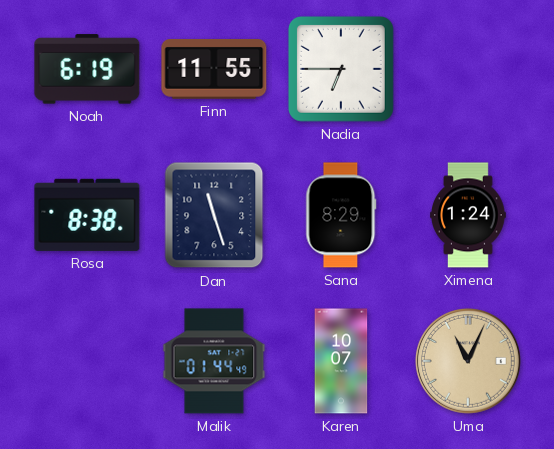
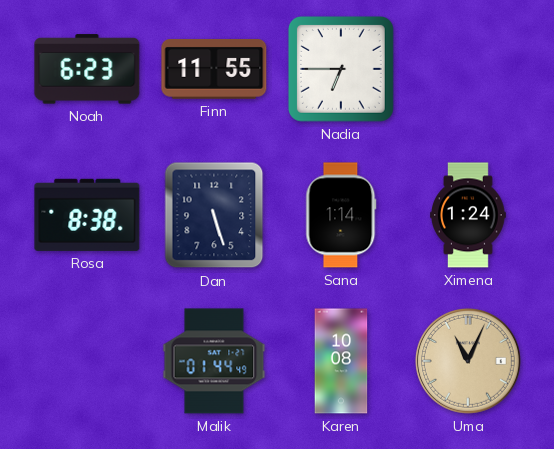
Noah: 6:19 -> 6:23
Dan: 11:27 -> 5:27
Sana: 8:29 -> 1:14
Karen: 10:07 -> 10:08
